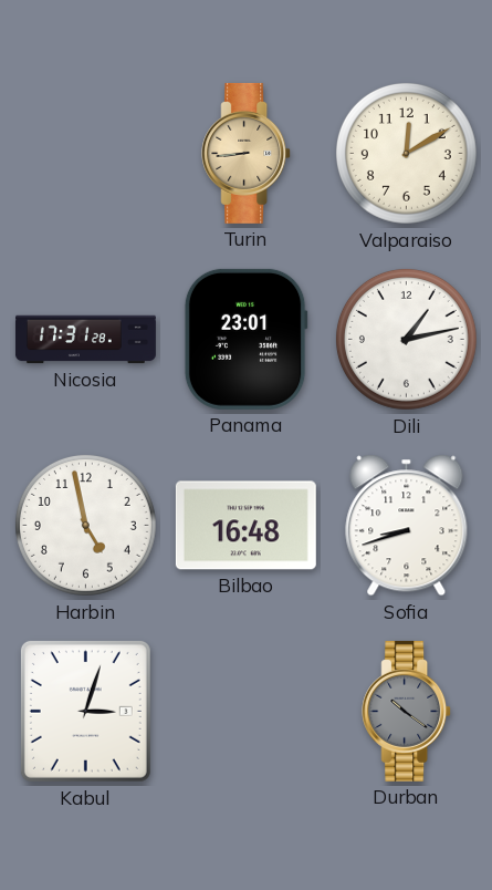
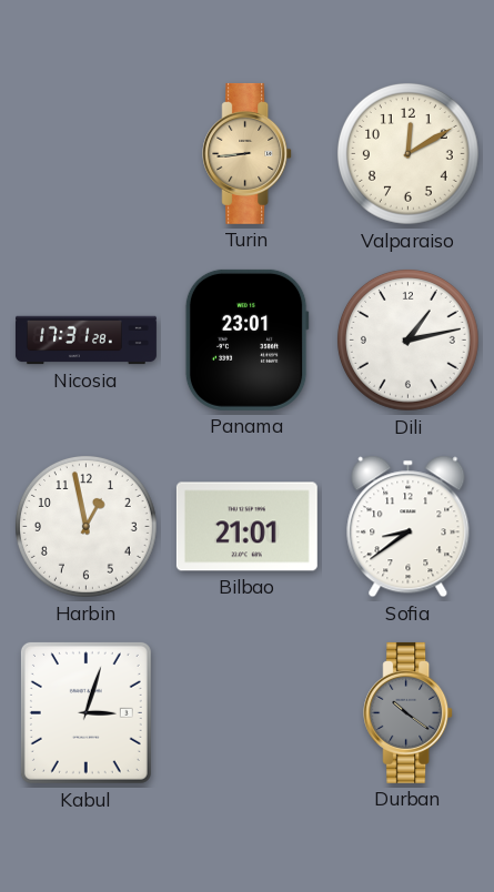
Harbin: 4:58 -> 12:58
Bilbao: 16:48 -> 21:01
Sofia: 8:42 -> 8:39
